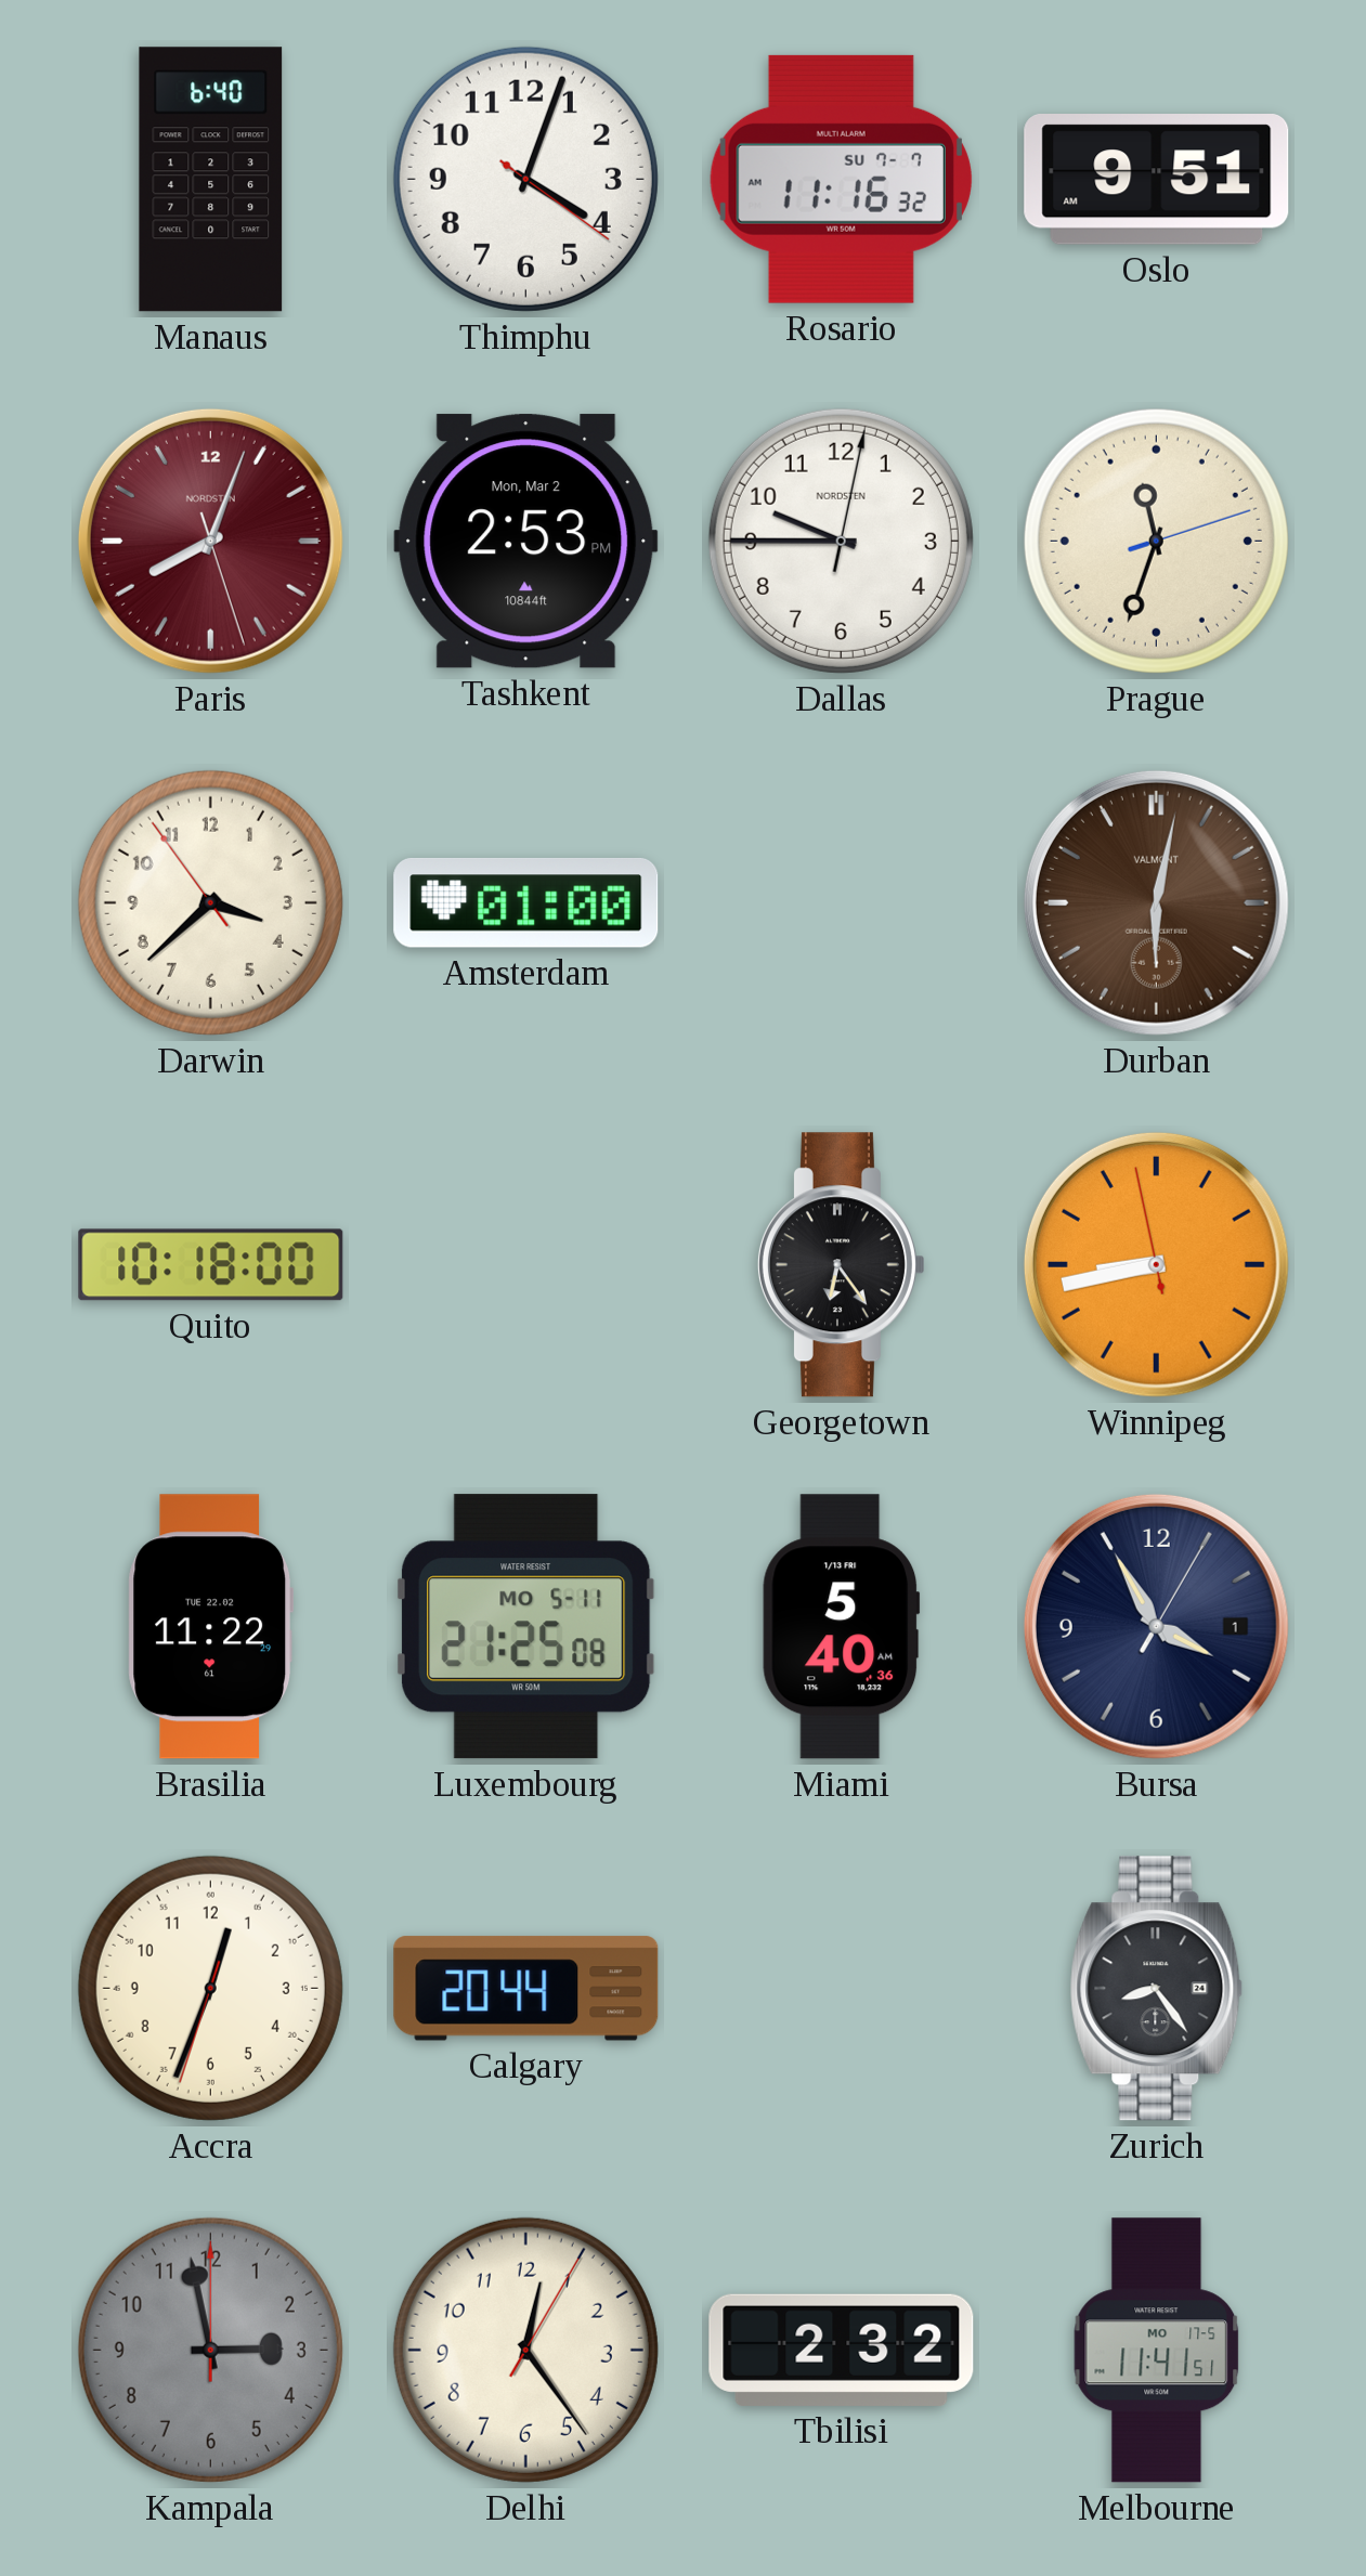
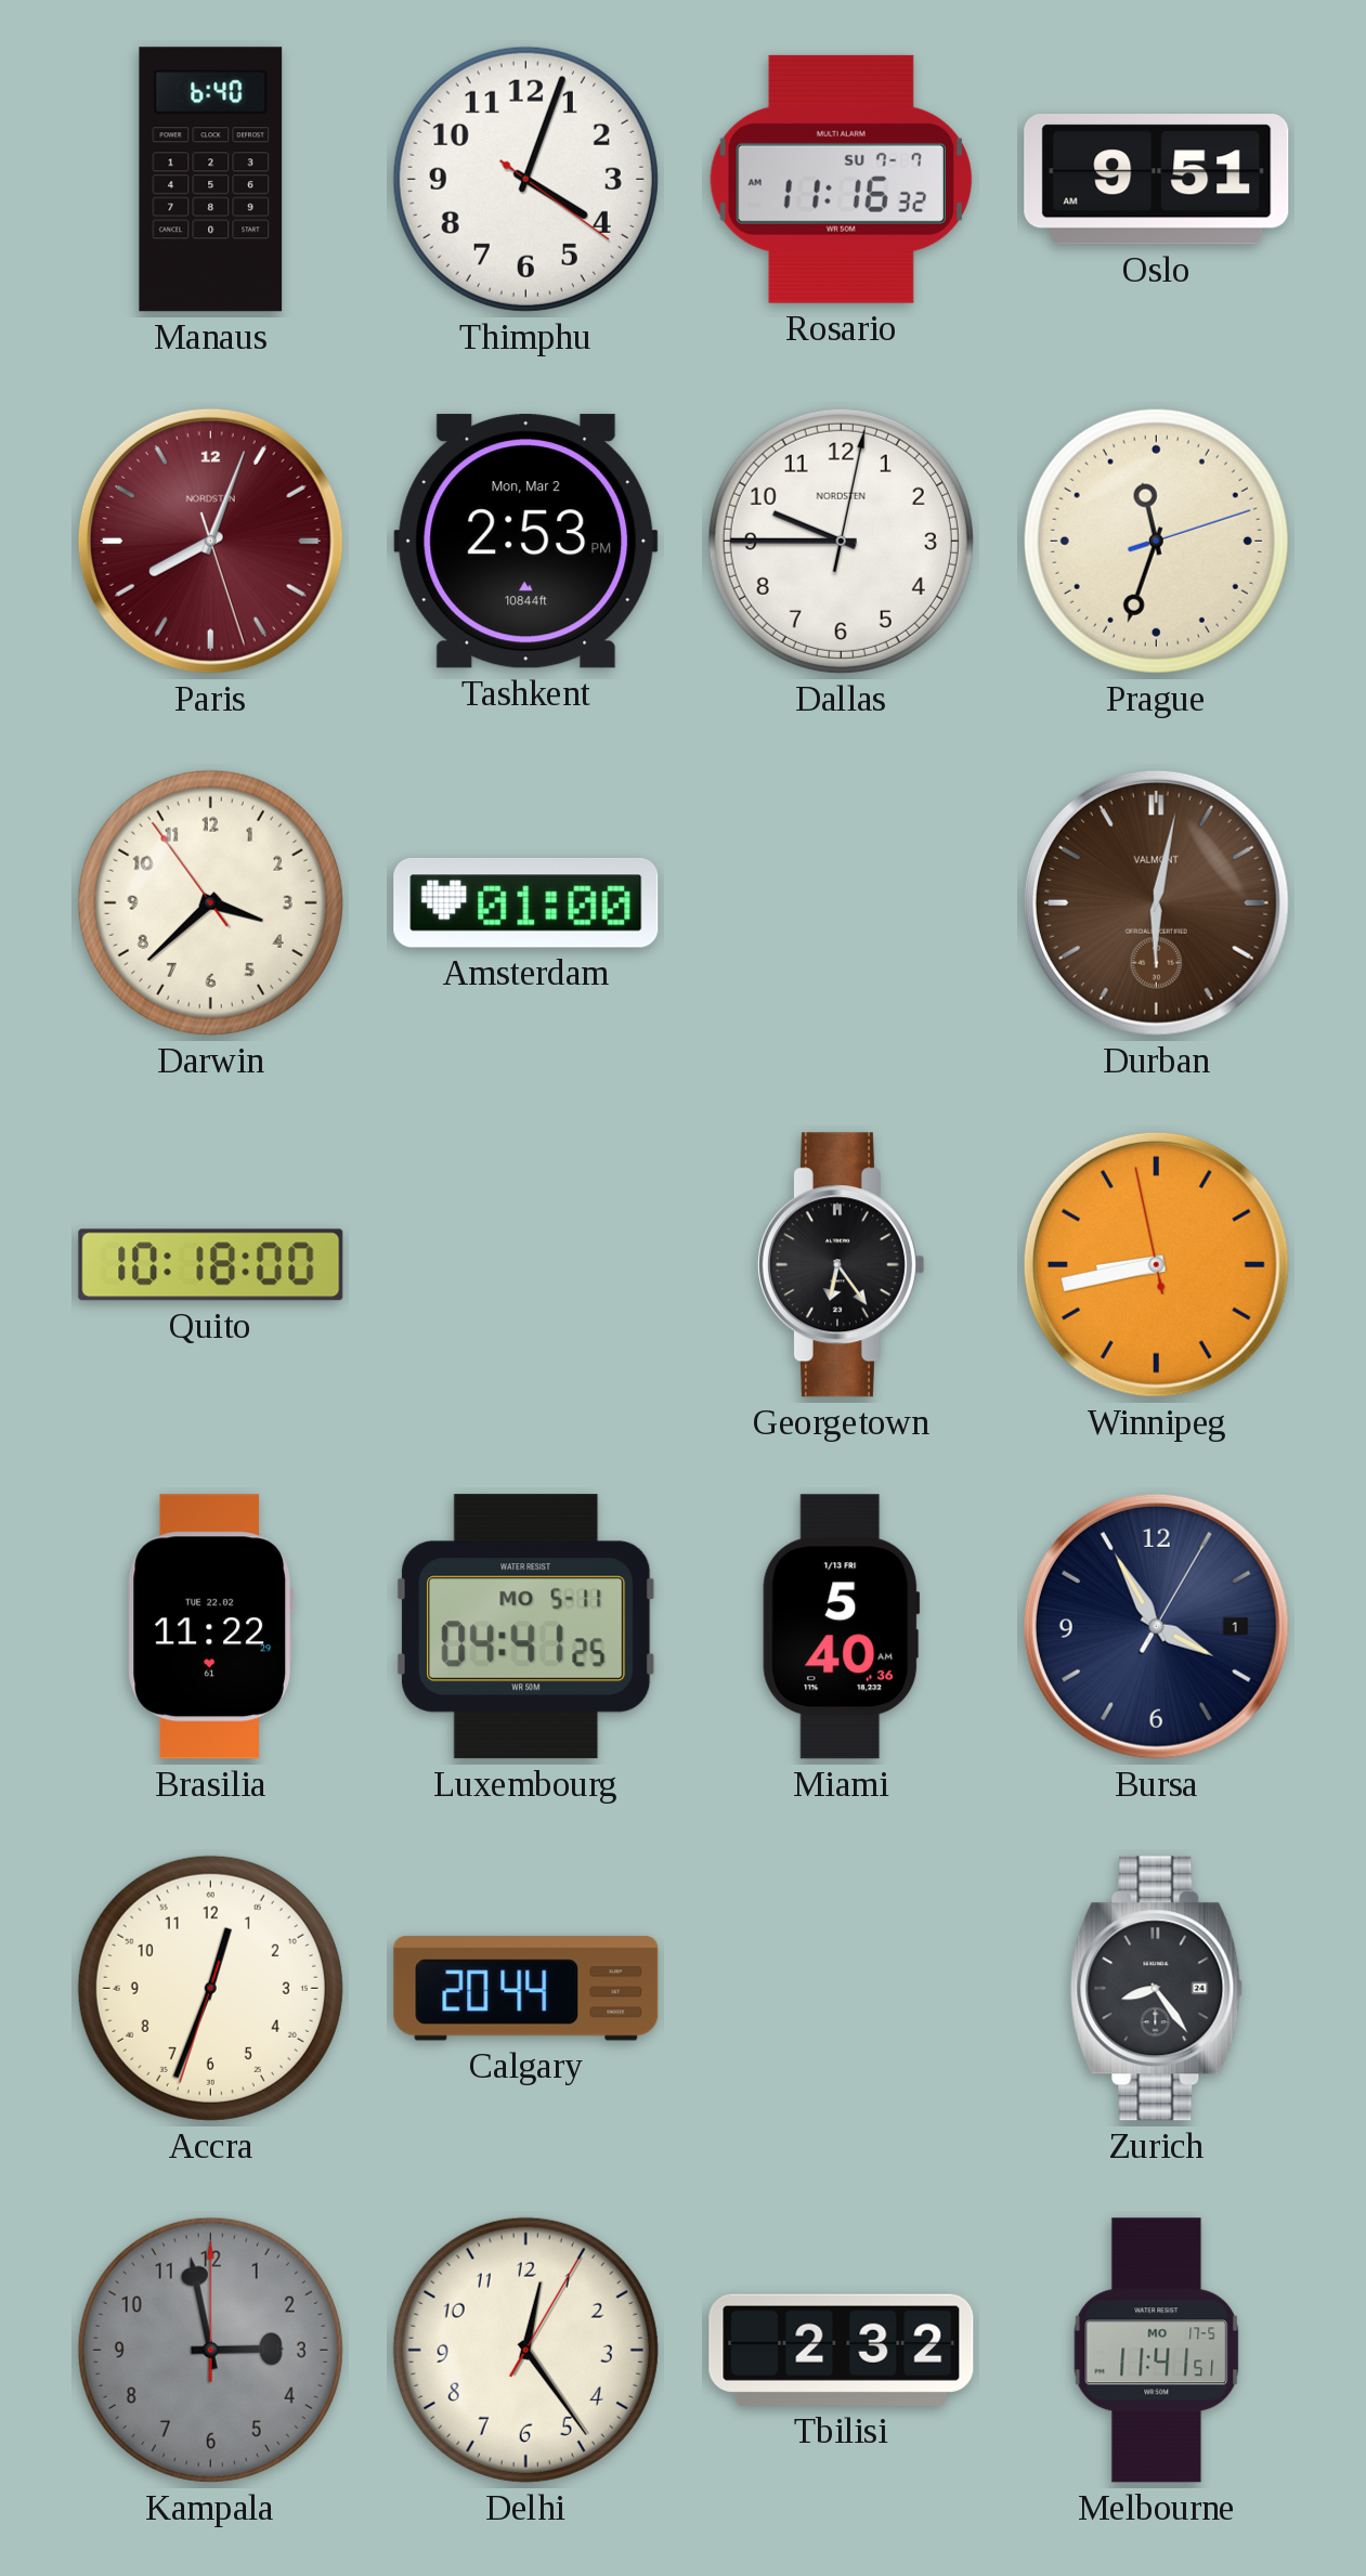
Luxembourg: 21:25 -> 04:41
